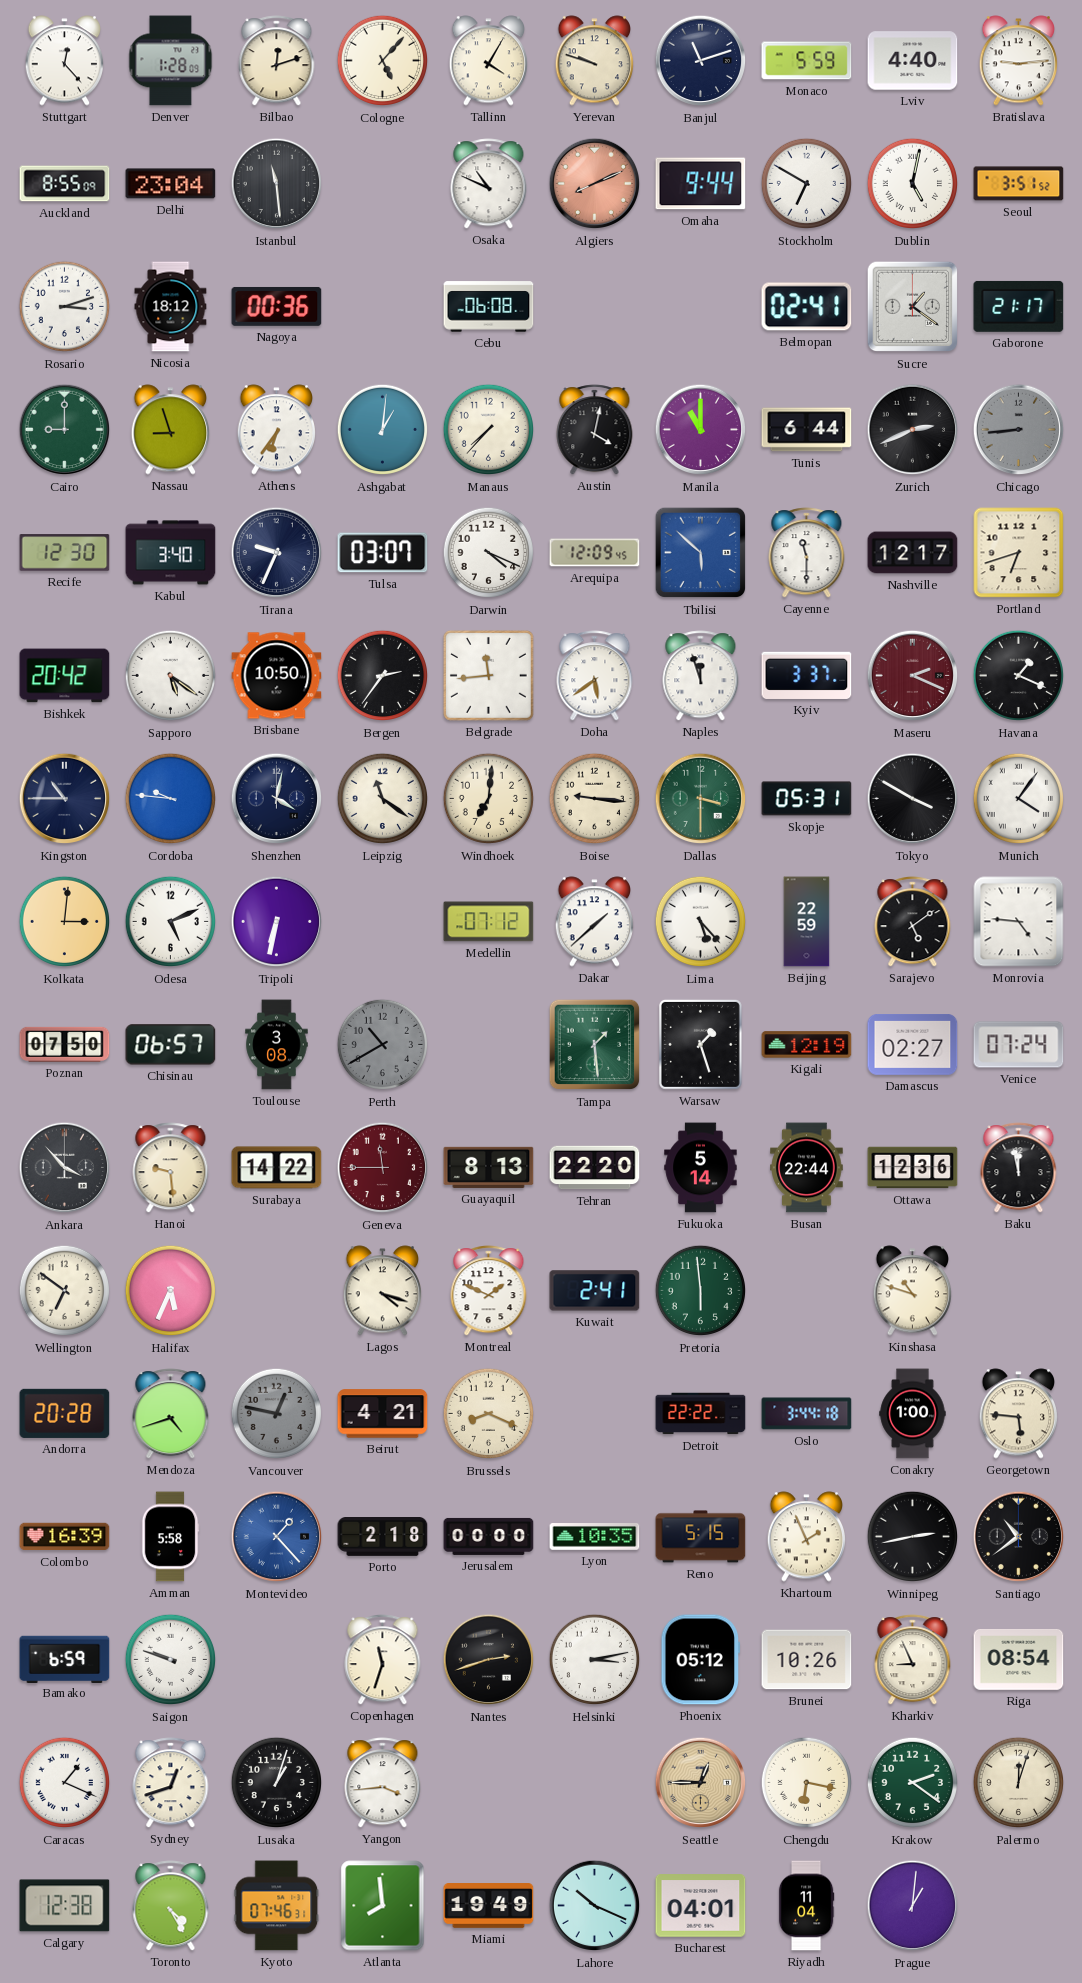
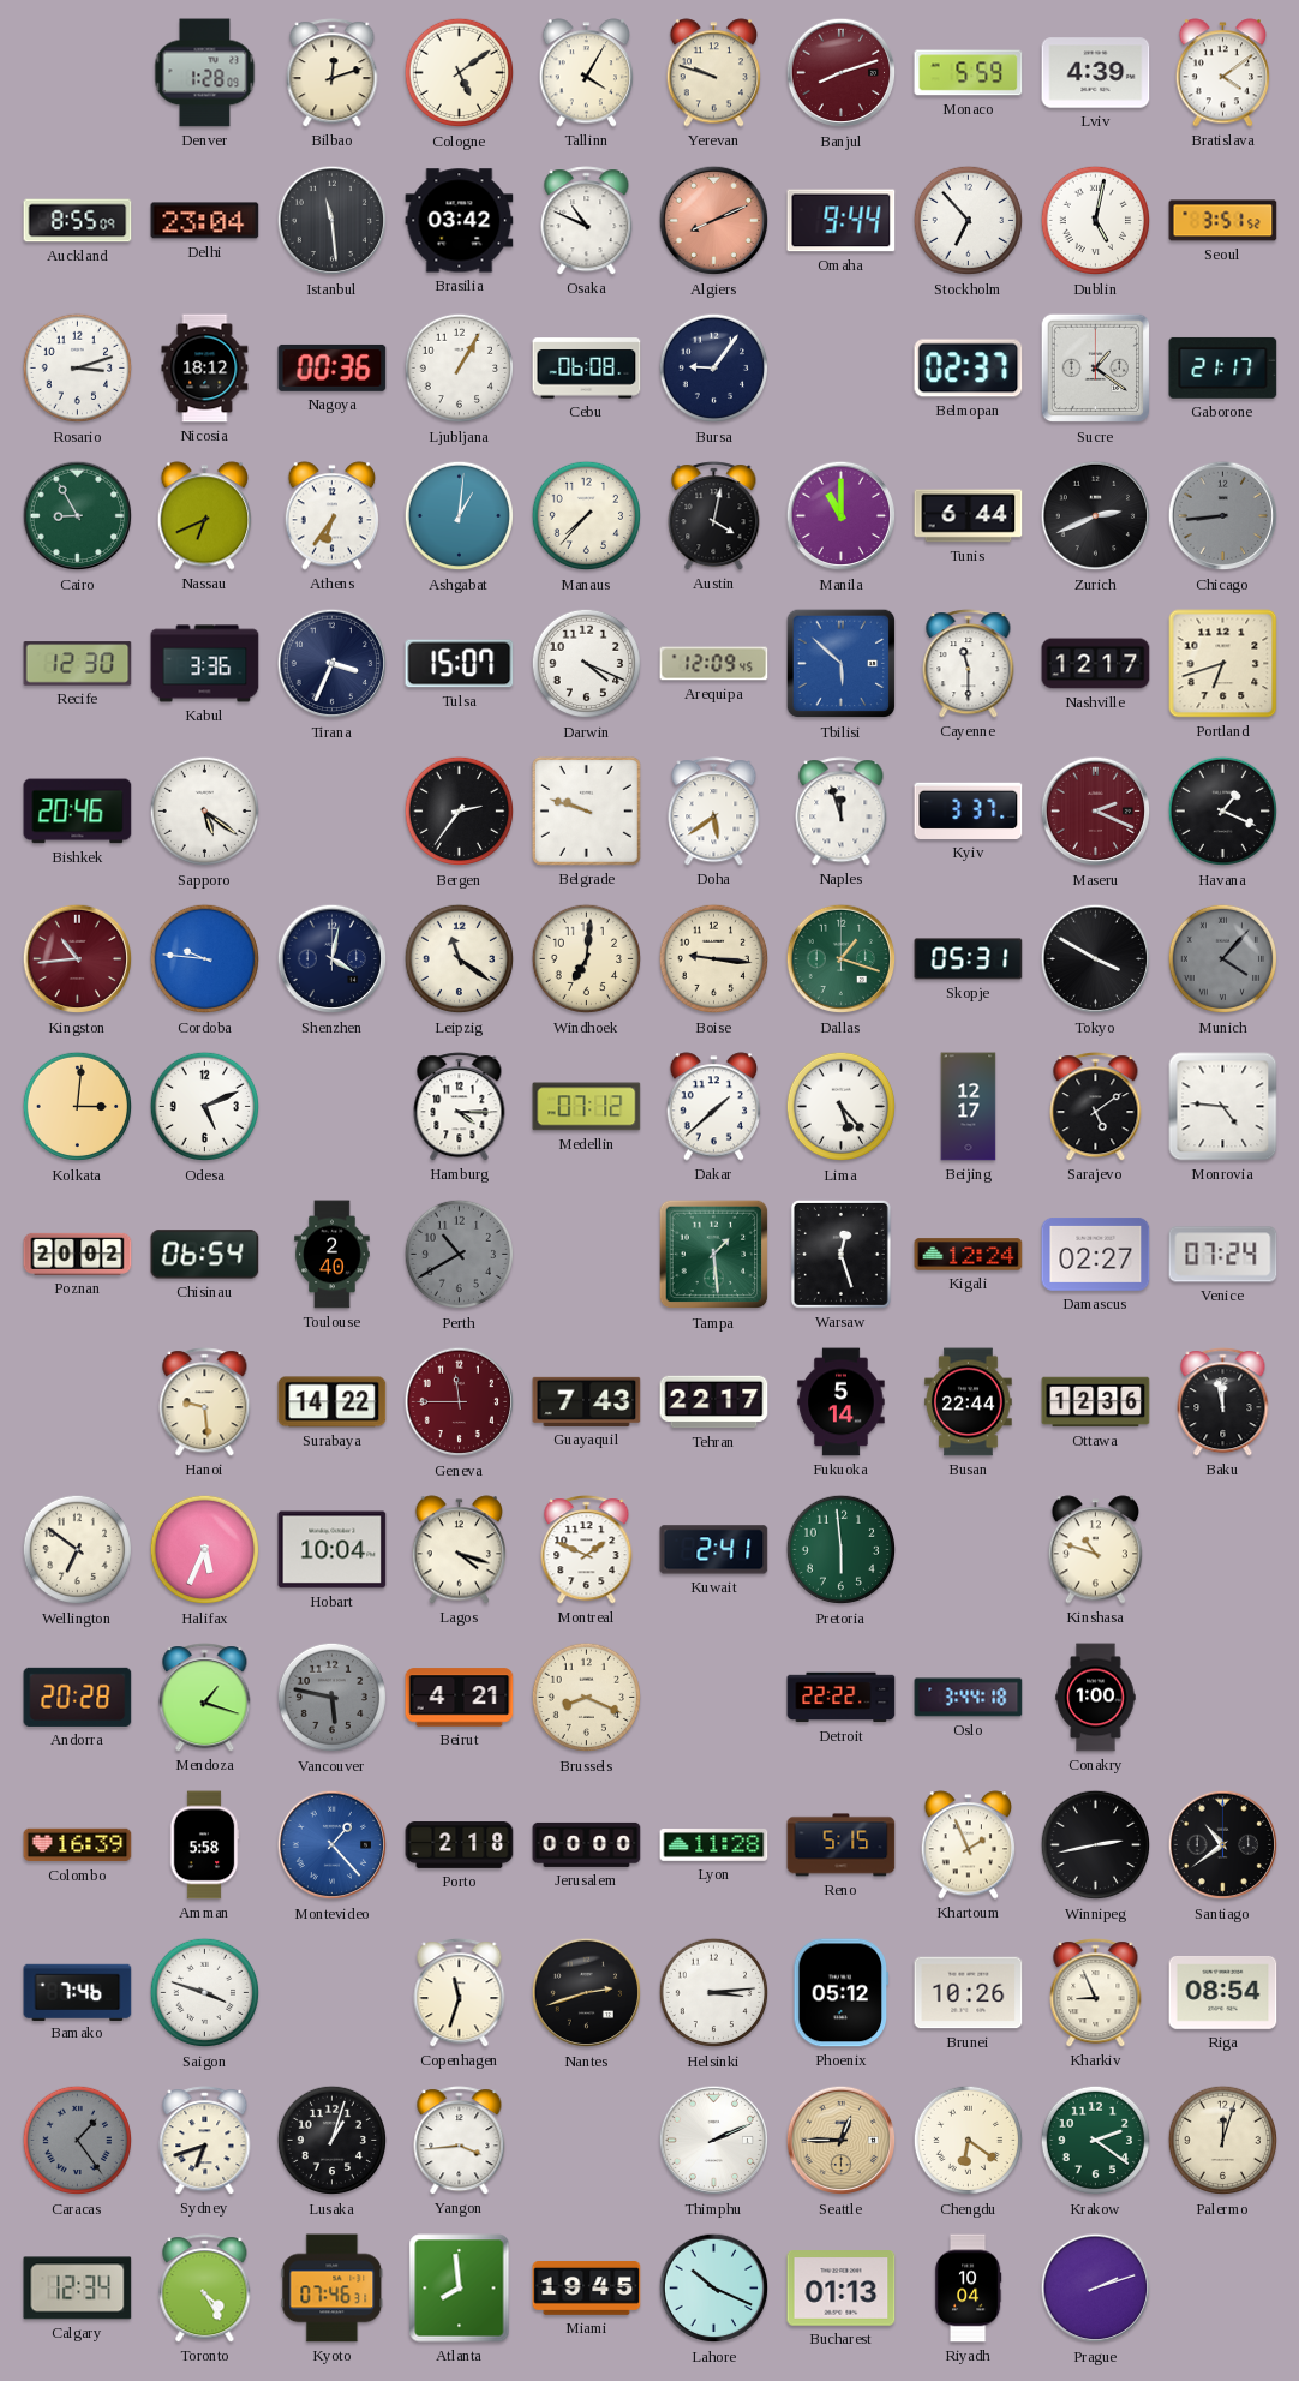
Stuttgart: 12:23 -> none
Cologne: 5:07 -> 5:09
Banjul: 11:12 -> 8:12
Banjul dial: navy -> burgundy
Lviv: 4:40 -> 4:39
Bratislava: 9:14 -> 4:09
Brasilia: none -> 03:42
Stockholm: 6:50 -> 6:53
Ljubljana: none -> 1:05
Bursa: none -> 9:06
Belmopan: 02:41 -> 02:37
Cairo: 9:00 -> 8:55
Nassau: 8:57 -> 6:41
Kabul: 3:40 -> 3:36
Tirana: 9:34 -> 3:34
Tulsa: 03:07 -> 15:07
Bishkek: 20:42 -> 20:46
Brisbane: 10:50 -> none
Belgrade: 11:44 -> 9:48
Kingston: 10:45 -> 10:44
Kingston dial: navy -> burgundy
Dallas: 3:30 -> 1:18
Munich: 4:06 -> 4:07
Munich dial: white -> grey
Tripoli: 6:32 -> none
Hamburg: none -> 4:15
Beijing: 22:59 -> 12:17
Poznan: 07:50 -> 20:02
Chisinau: 06:57 -> 06:54
Toulouse: 3:08 -> 2:40
Warsaw: 1:27 -> 12:27
Kigali: 12:19 -> 12:24
Ankara: 3:53 -> none
Guayaquil: 8:13 -> 7:43
Tehran: 22:20 -> 22:17
Hobart: none -> 10:04
Mendoza: 4:42 -> 1:18
Vancouver: 12:47 -> 5:47
Georgetown: 5:46 -> none
Lyon: 10:35 -> 11:28
Bamako: 6:59 -> 7:46
Saigon: 9:48 -> 3:48
Helsinki: 3:13 -> 3:14
Caracas: 1:19 -> 1:24
Caracas dial: white -> grey
Sydney: 12:42 -> 6:42
Thimphu: none -> 2:11
Chengdu: 6:17 -> 6:21
Calgary: 12:38 -> 12:34
Miami: 19:49 -> 19:45
Bucharest: 04:01 -> 01:13
Riyadh: 11:04 -> 10:04
Prague: 1:01 -> 2:12
